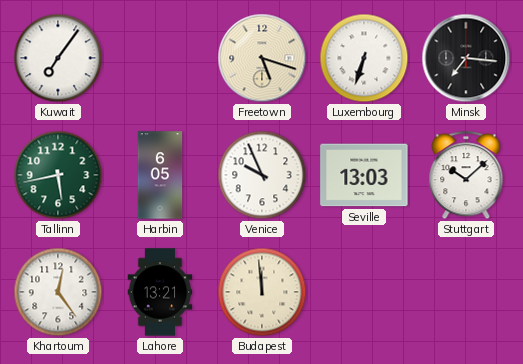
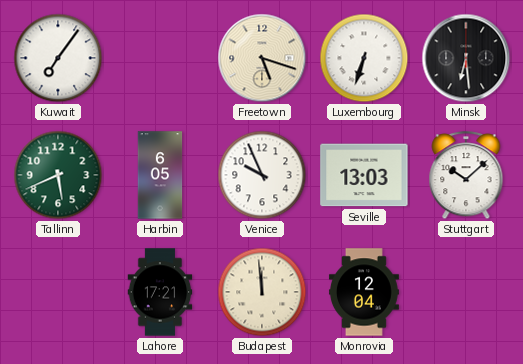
Minsk: 7:16 -> 6:29
Tallinn: 5:43 -> 5:41
Khartoum: 12:24 -> none
Lahore: 13:21 -> 17:21
Monrovia: none -> 12:04
